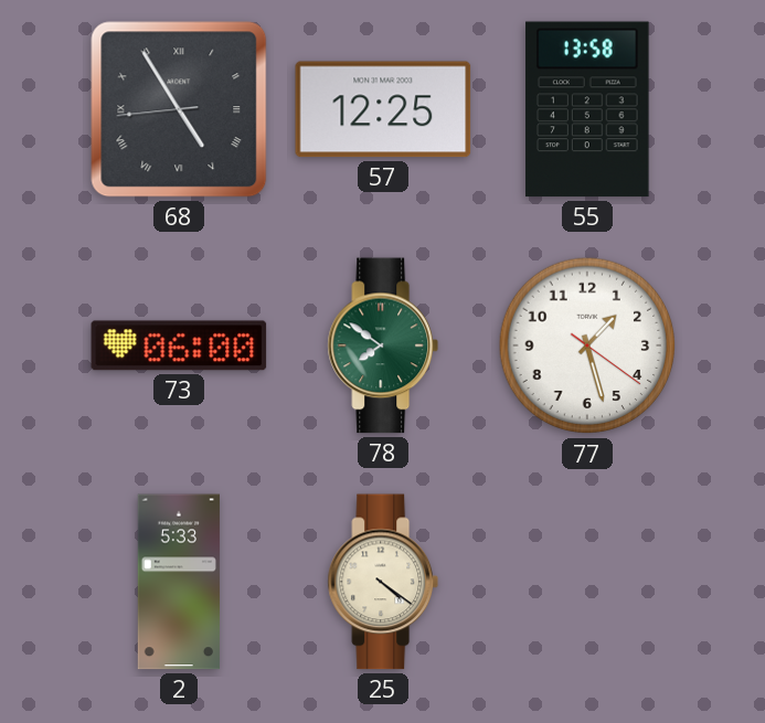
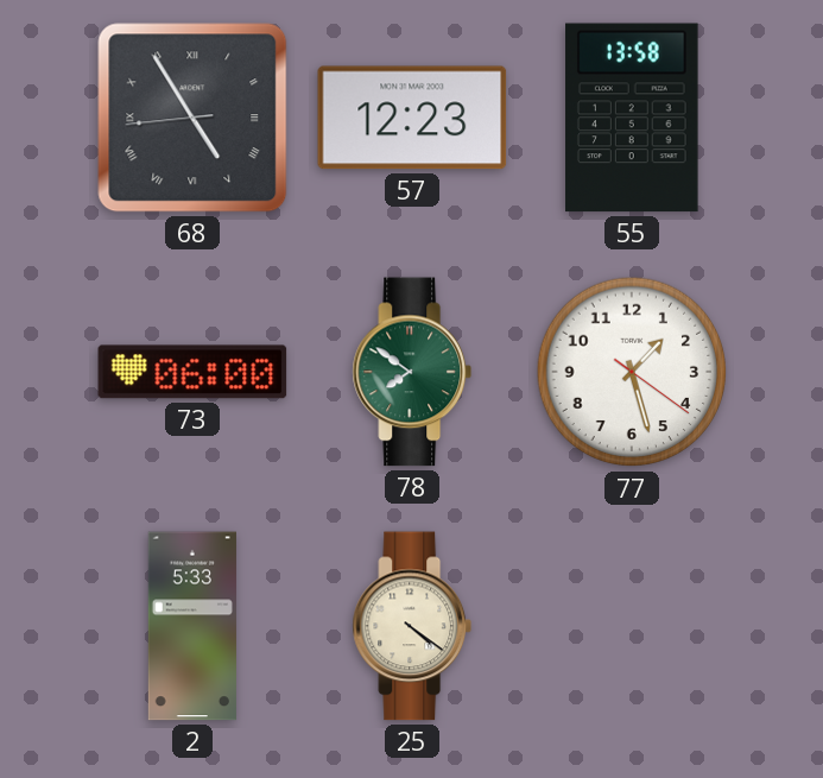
57: 12:25 -> 12:23
